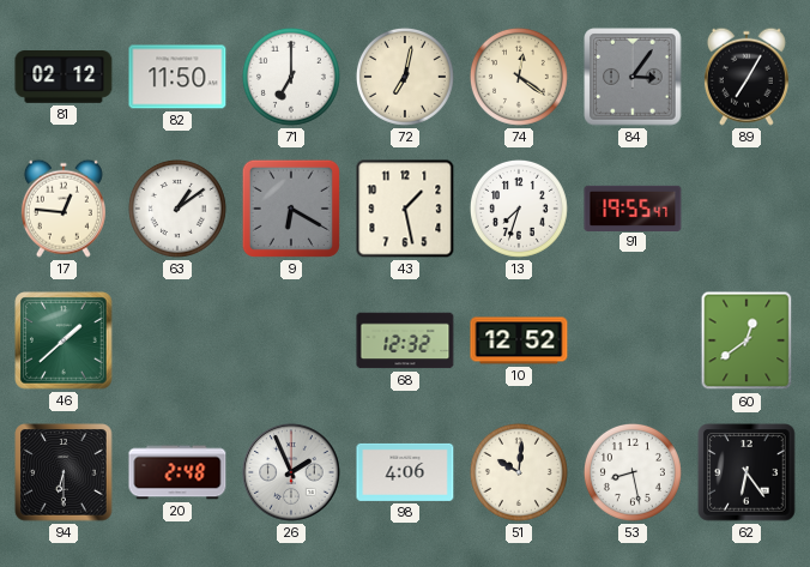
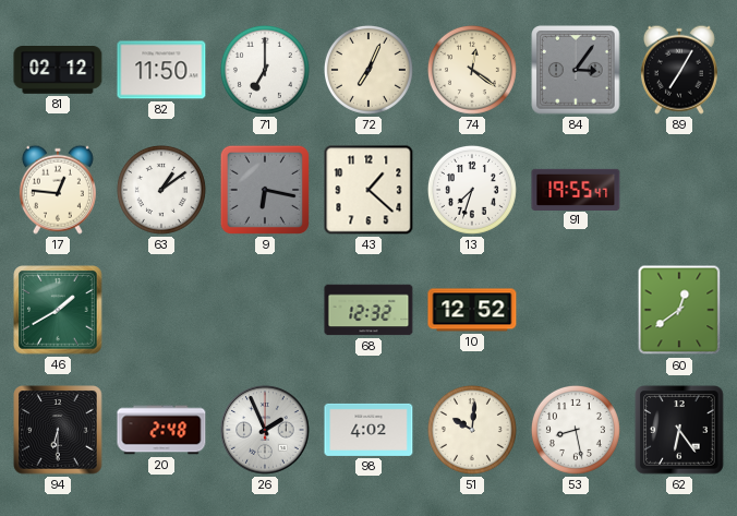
72: 7:02 -> 7:04
9: 6:20 -> 6:17
43: 1:28 -> 1:22
46: 1:38 -> 1:40
98: 4:06 -> 4:02
